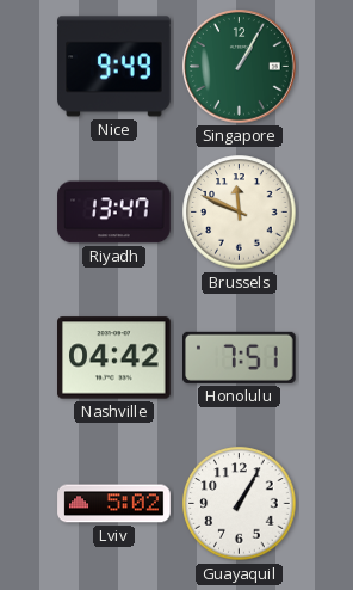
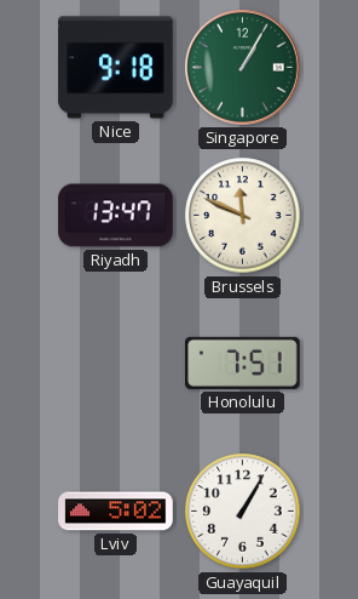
Nice: 9:49 -> 9:18
Nashville: 04:42 -> none
